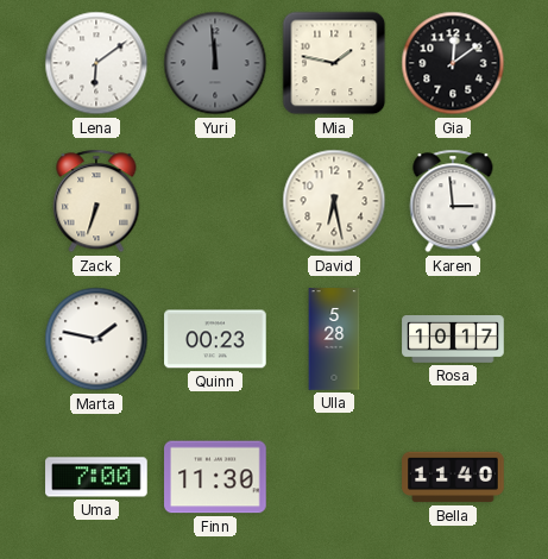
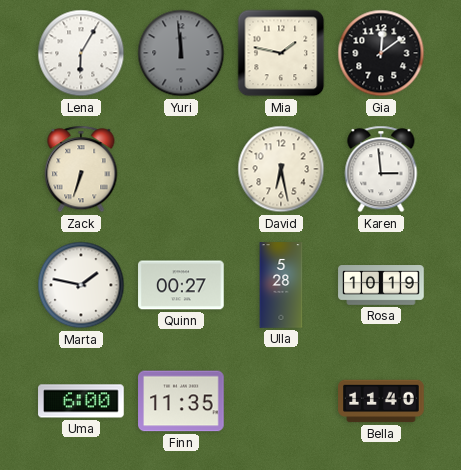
Lena: 6:09 -> 6:05
Quinn: 00:23 -> 00:27
Rosa: 10:17 -> 10:19
Uma: 7:00 -> 6:00
Finn: 11:30 -> 11:35
